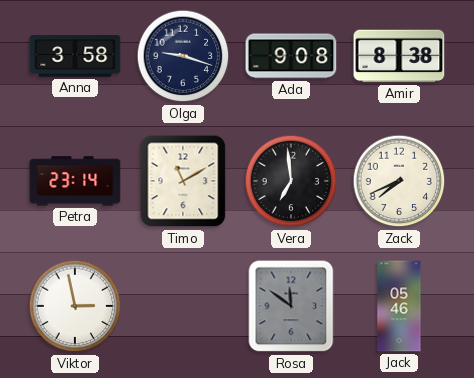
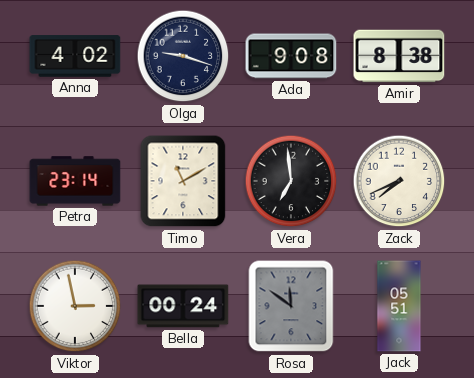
Anna: 3:58 -> 4:02
Bella: none -> 00:24
Jack: 05:46 -> 05:51
